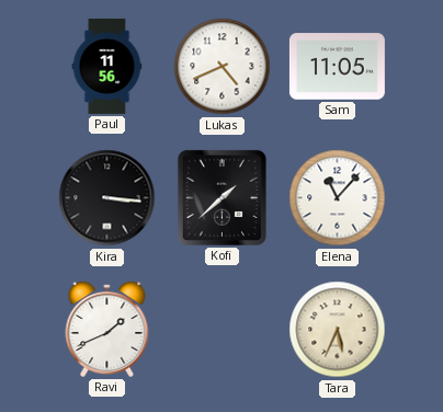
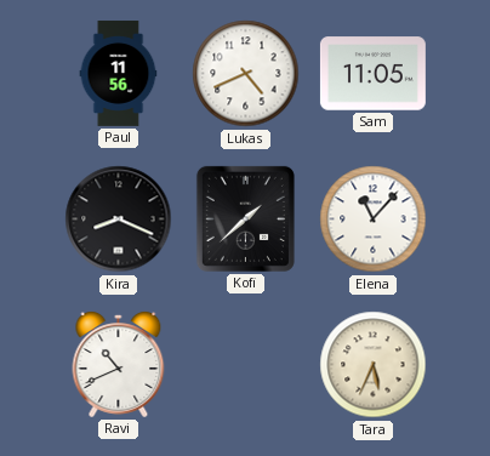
Kira: 3:16 -> 8:19
Ravi: 1:41 -> 10:41
